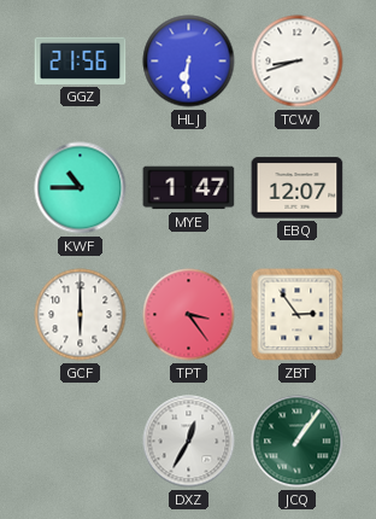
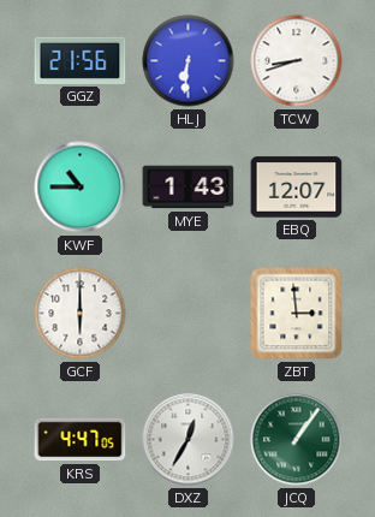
MYE: 1:47 -> 1:43
TPT: 3:24 -> none
ZBT: 2:54 -> 2:59
KRS: none -> 4:47
